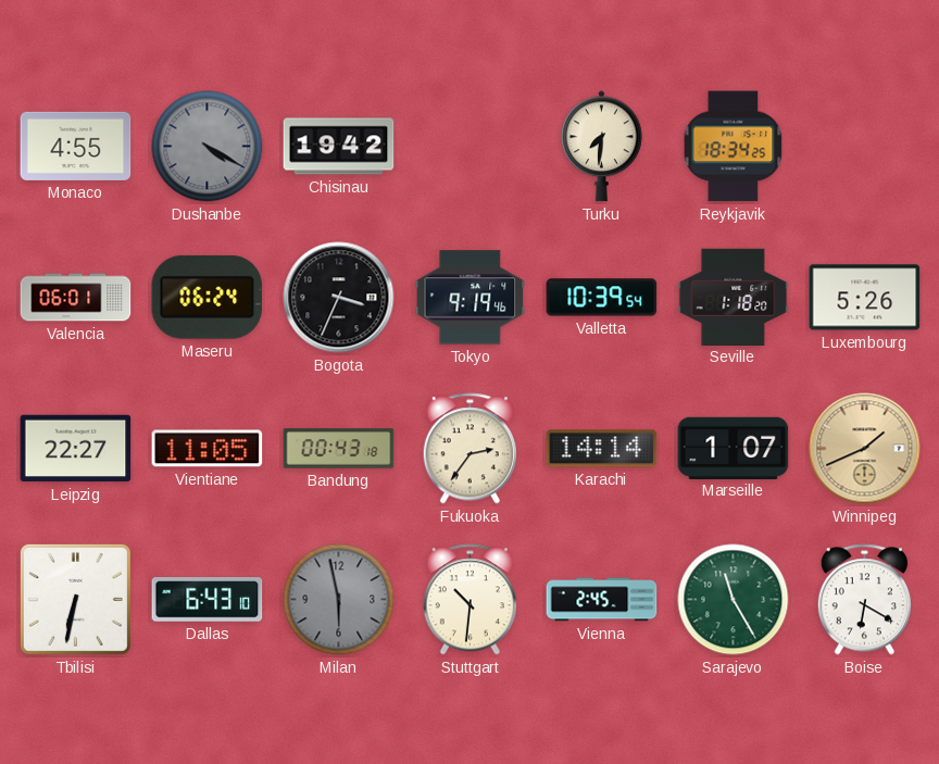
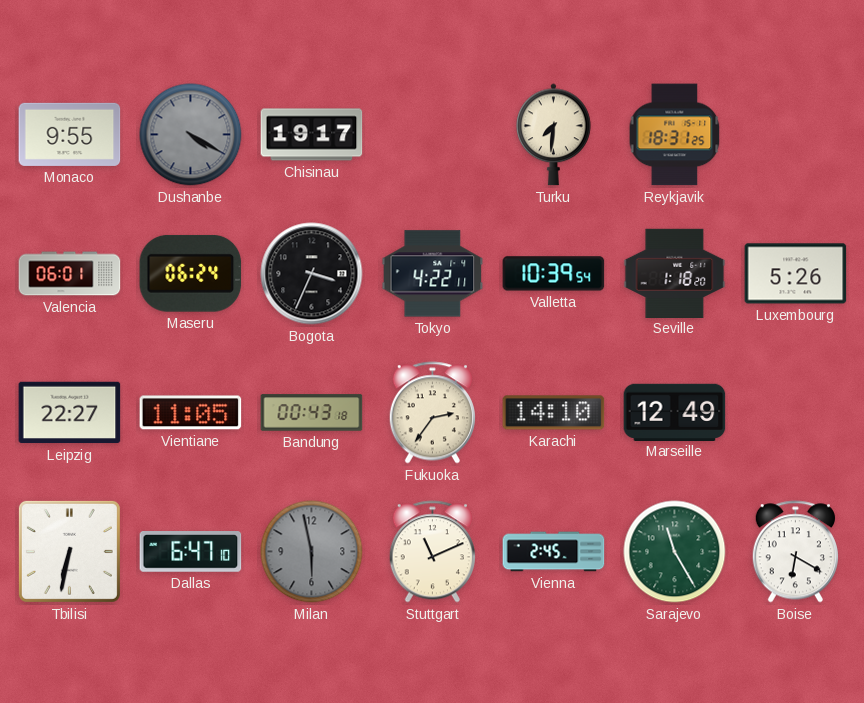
Monaco: 4:55 -> 9:55
Chisinau: 19:42 -> 19:17
Reykjavik: 18:34 -> 18:31
Tokyo: 9:19 -> 4:22
Karachi: 14:14 -> 14:10
Marseille: 1:07 -> 12:49
Winnipeg: 1:41 -> none
Dallas: 6:43 -> 6:47
Stuttgart: 10:31 -> 11:11
